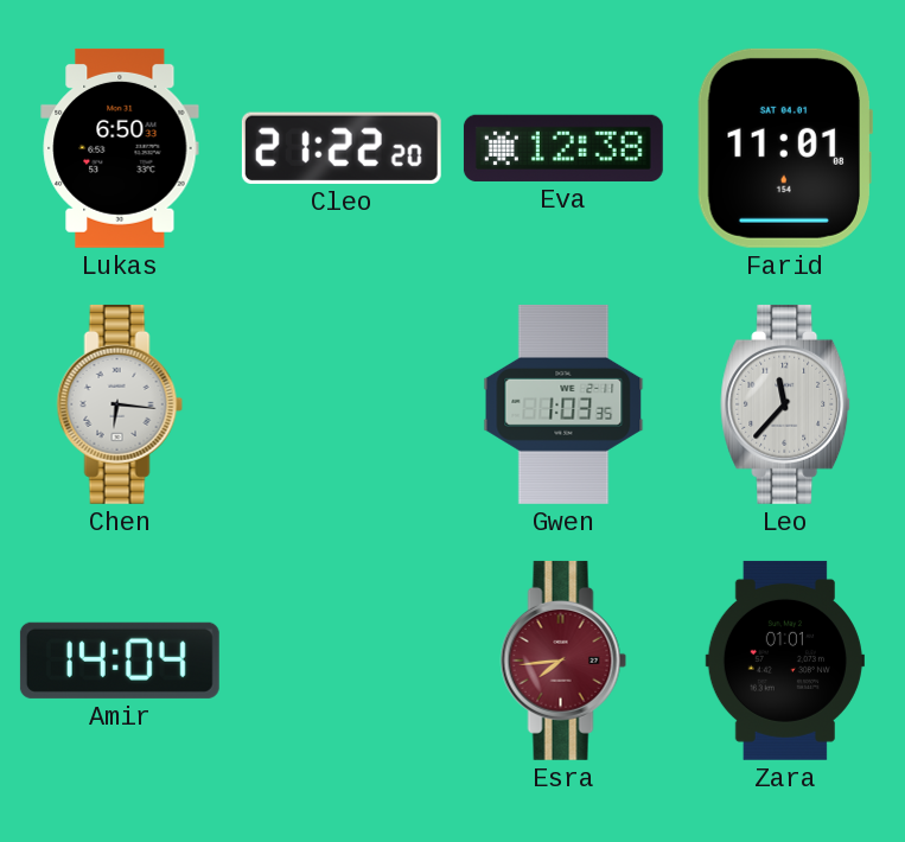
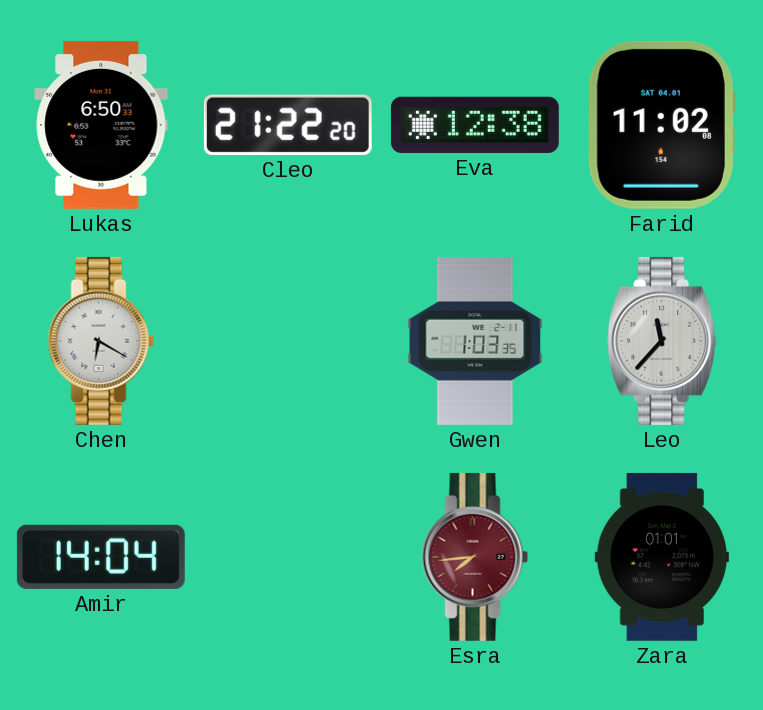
Farid: 11:01 -> 11:02
Chen: 6:16 -> 6:20
